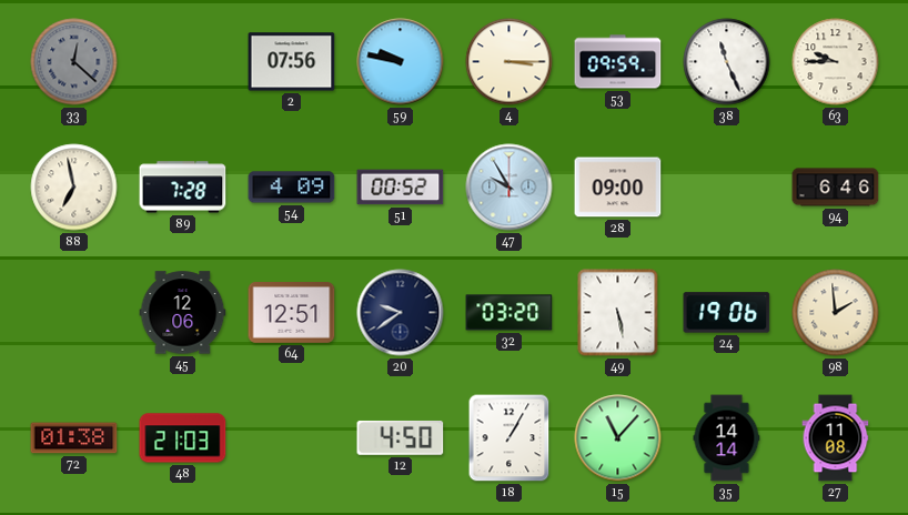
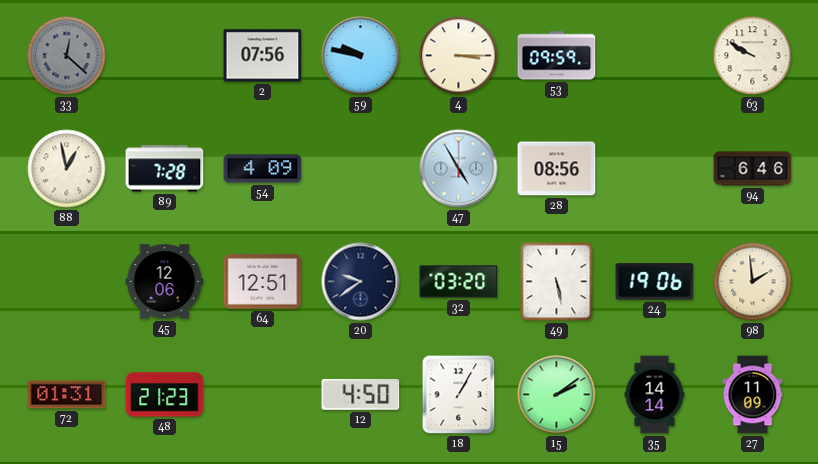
38: 11:26 -> none
63: 9:45 -> 9:50
88: 6:58 -> 12:58
51: 00:52 -> none
47: 9:55 -> 4:55
28: 09:00 -> 08:56
72: 01:38 -> 01:31
48: 21:03 -> 21:23
15: 11:07 -> 2:09
27: 11:08 -> 11:09
